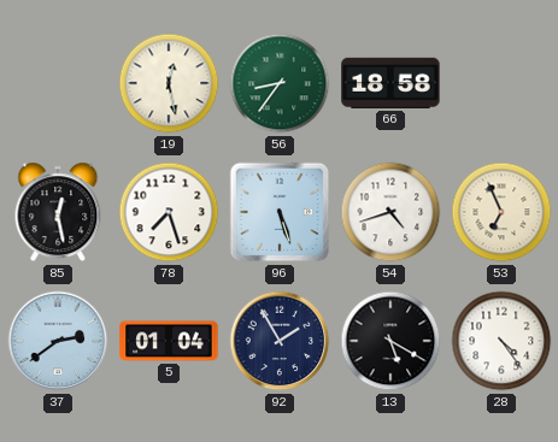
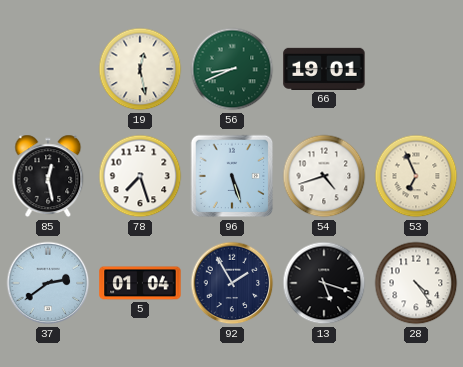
56: 8:36 -> 8:41
66: 18:58 -> 19:01
13: 5:20 -> 5:18
